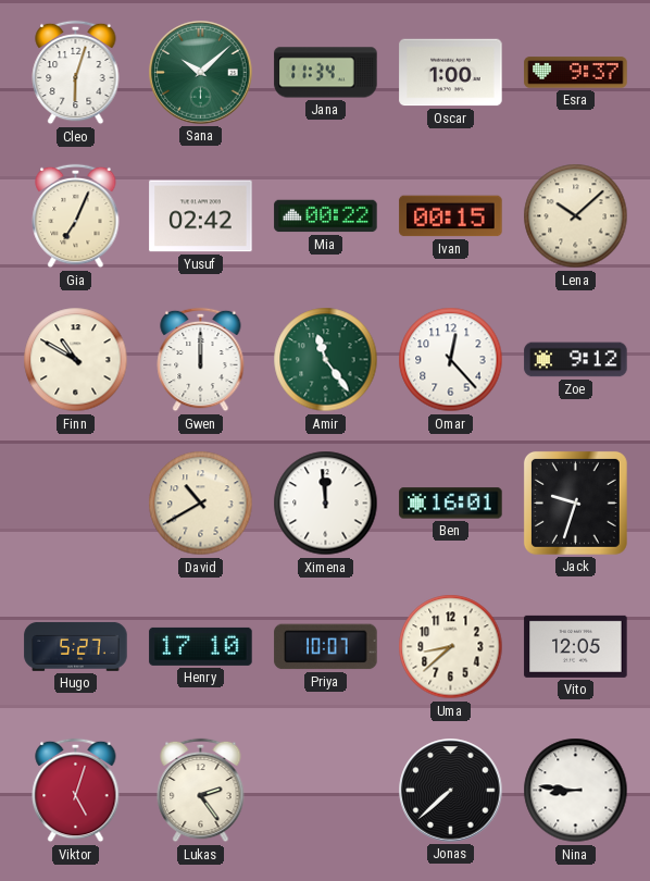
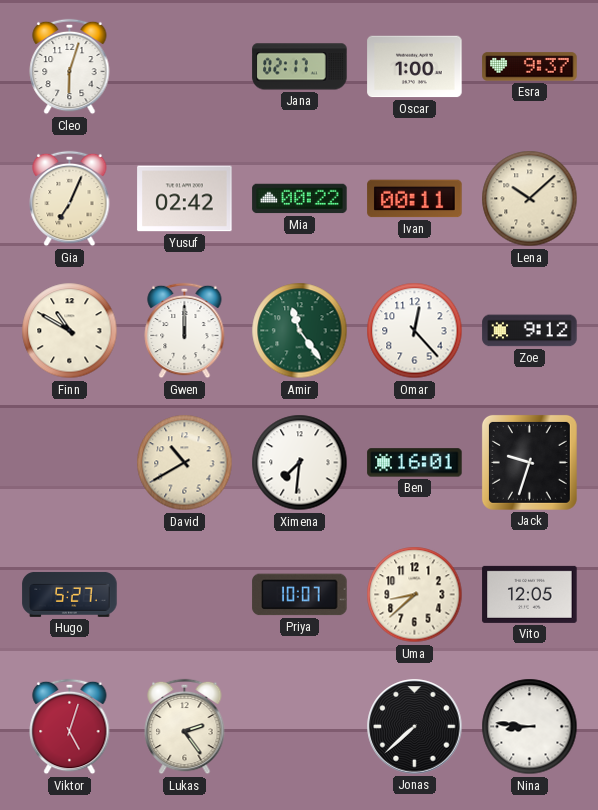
Sana: 10:08 -> none
Jana: 11:34 -> 02:17
Ivan: 00:15 -> 00:11
Ximena: 11:59 -> 7:31
Henry: 17:10 -> none
